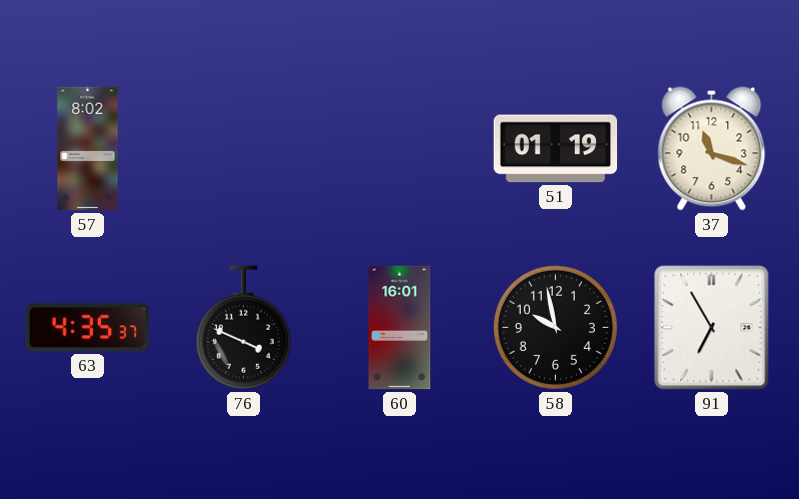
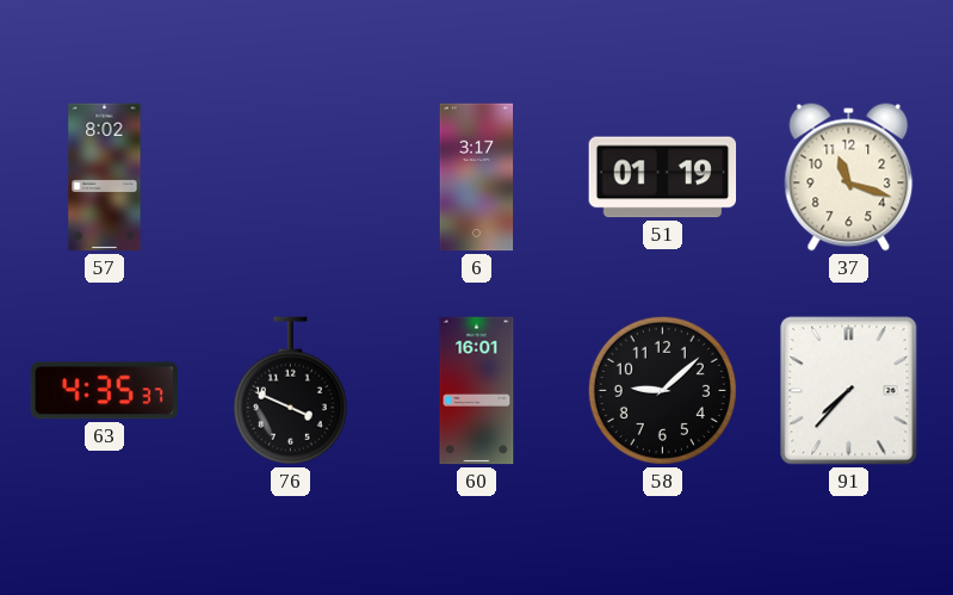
6: none -> 3:17
58: 9:58 -> 9:08
91: 6:55 -> 7:37
